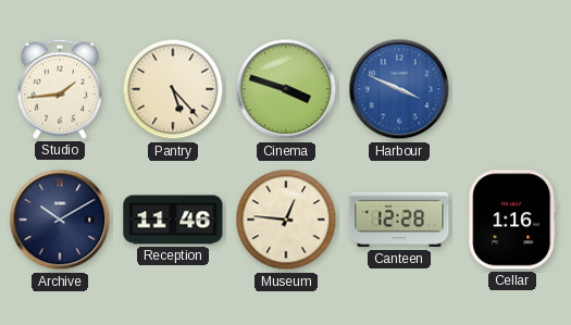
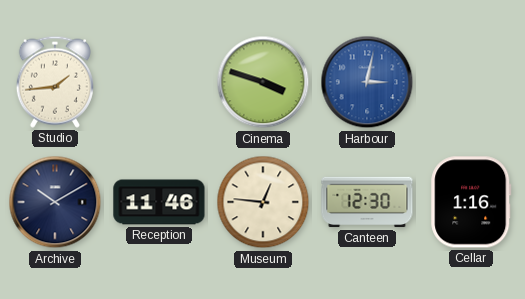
Pantry: 5:23 -> none
Harbour: 3:49 -> 3:02
Canteen: 12:28 -> 12:30
